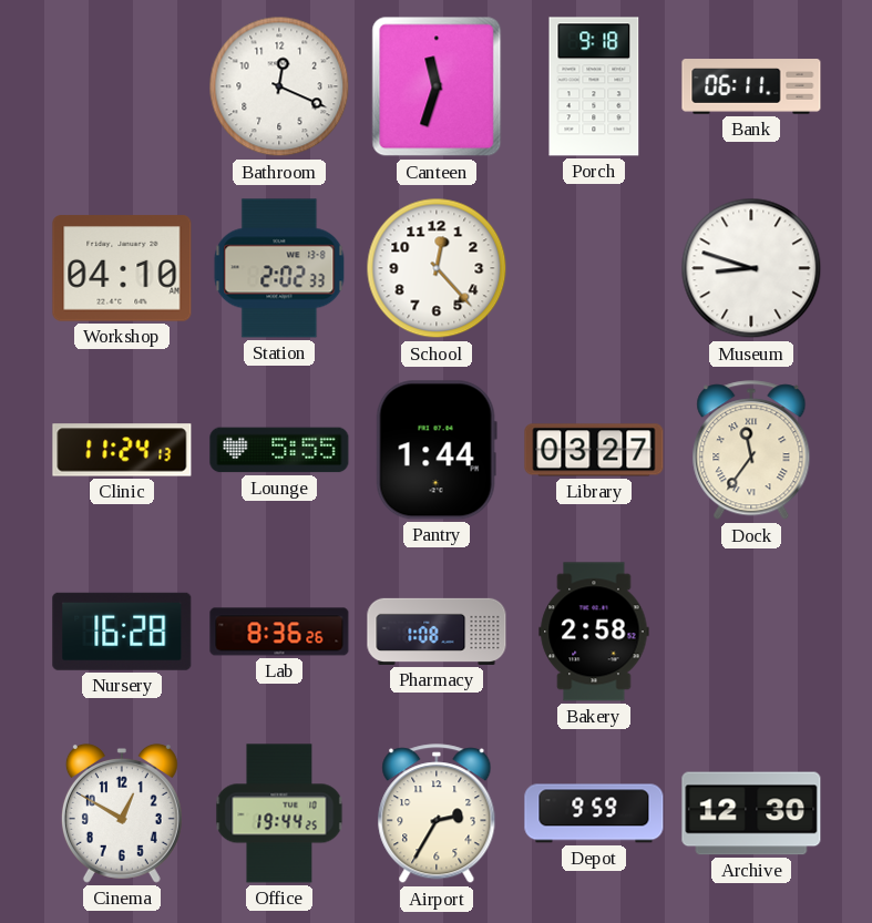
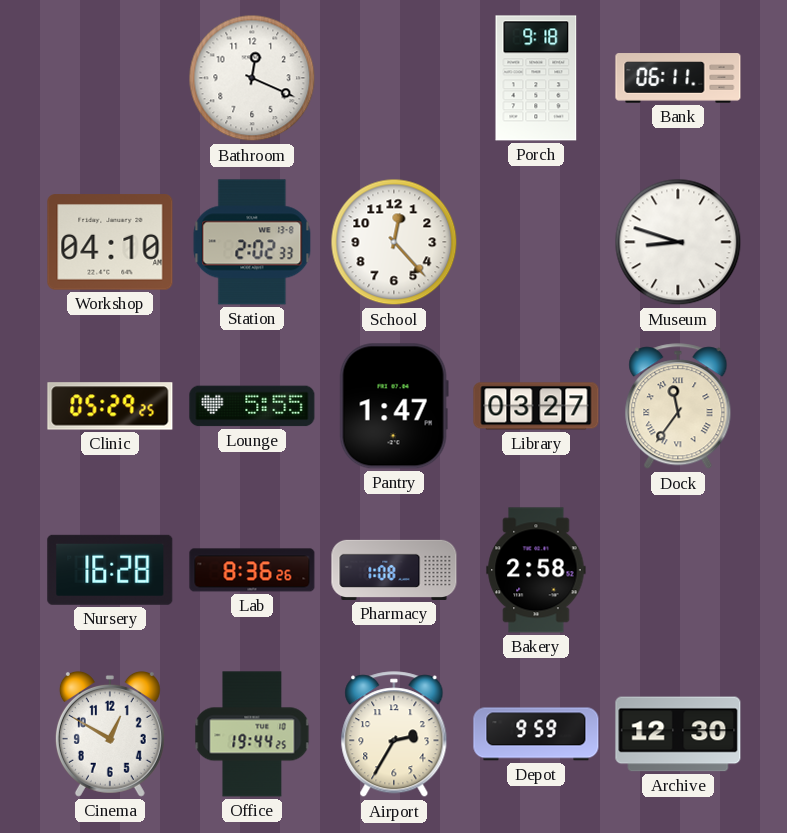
Canteen: 11:33 -> none
Clinic: 11:24 -> 05:29
Pantry: 1:44 -> 1:47
